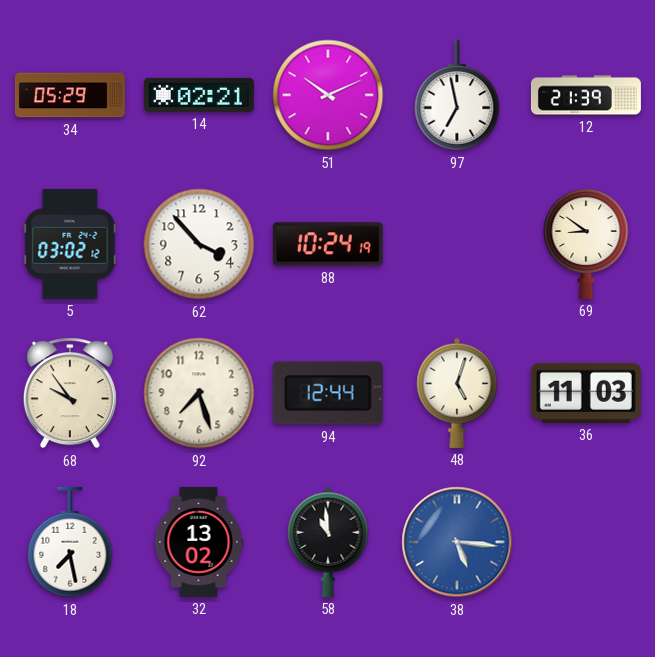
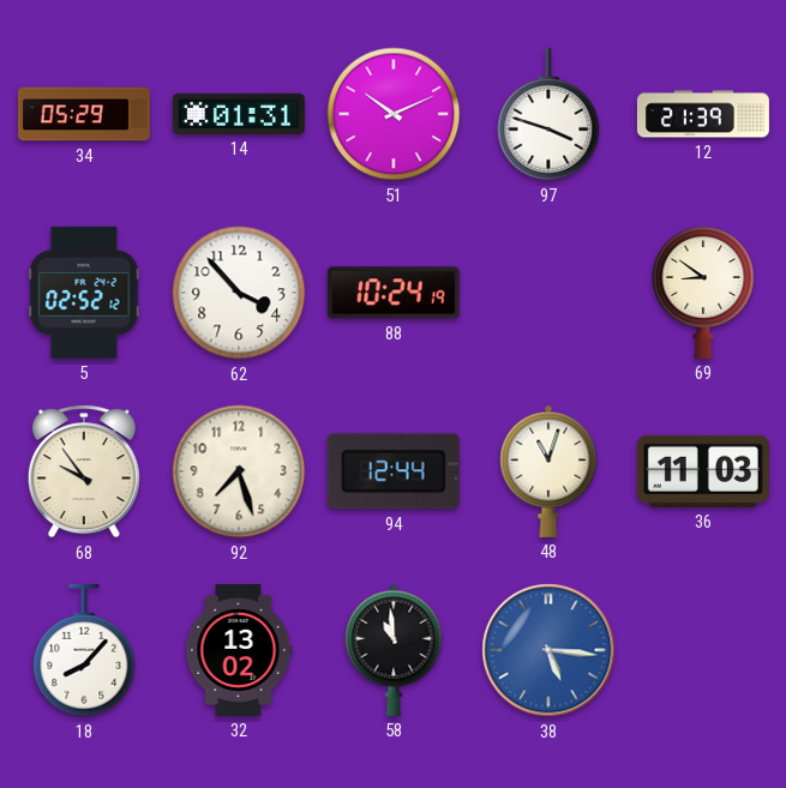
14: 02:21 -> 01:31
97: 6:58 -> 3:48
5: 03:02 -> 02:52
48: 5:03 -> 11:03
18: 7:28 -> 8:07
